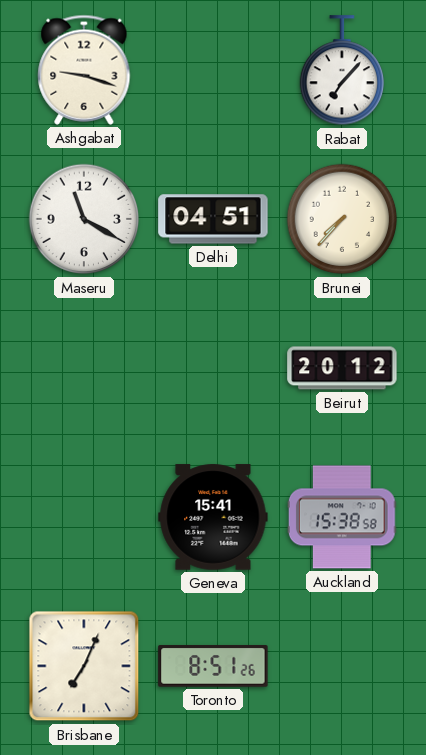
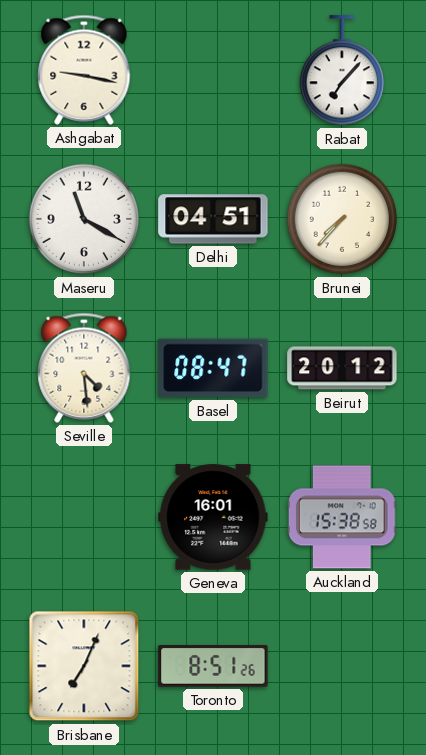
Ashgabat: 9:18 -> 9:17
Seville: none -> 4:29
Basel: none -> 08:47
Geneva: 15:41 -> 16:01
